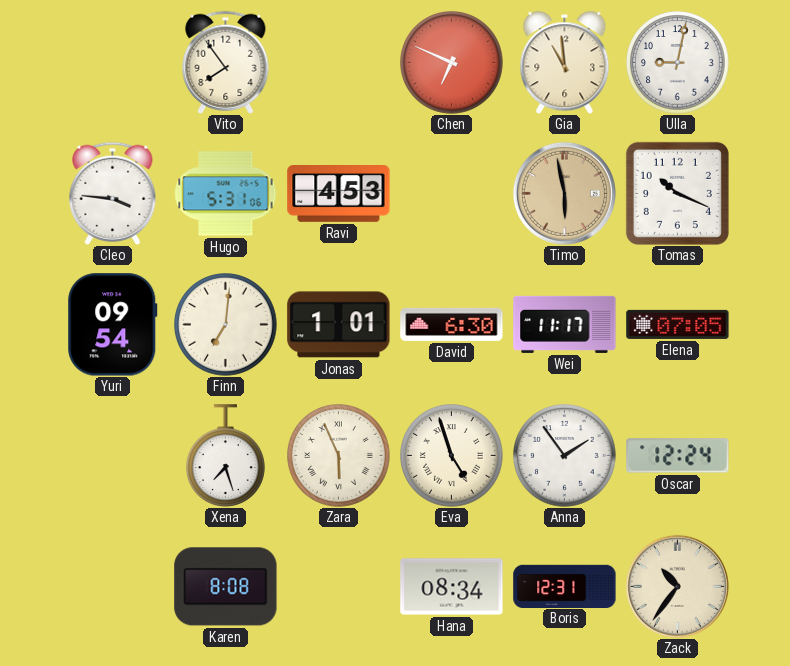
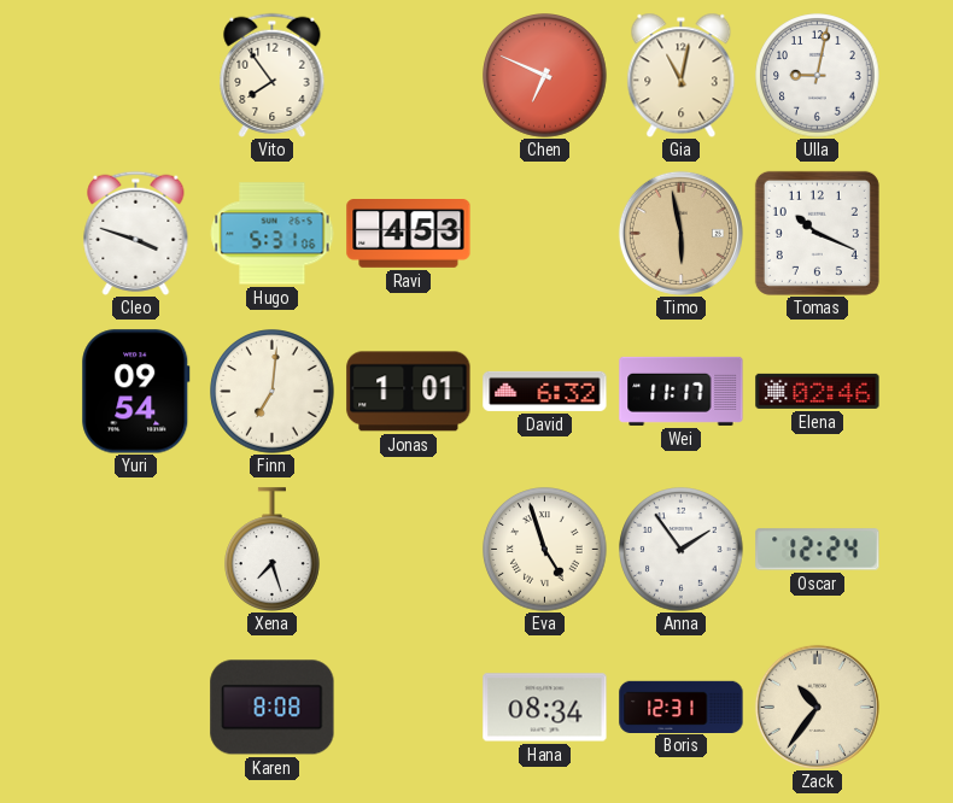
Gia: 10:59 -> 11:02
Cleo: 3:46 -> 3:48
David: 6:30 -> 6:32
Elena: 07:05 -> 02:46
Zara: 5:56 -> none
